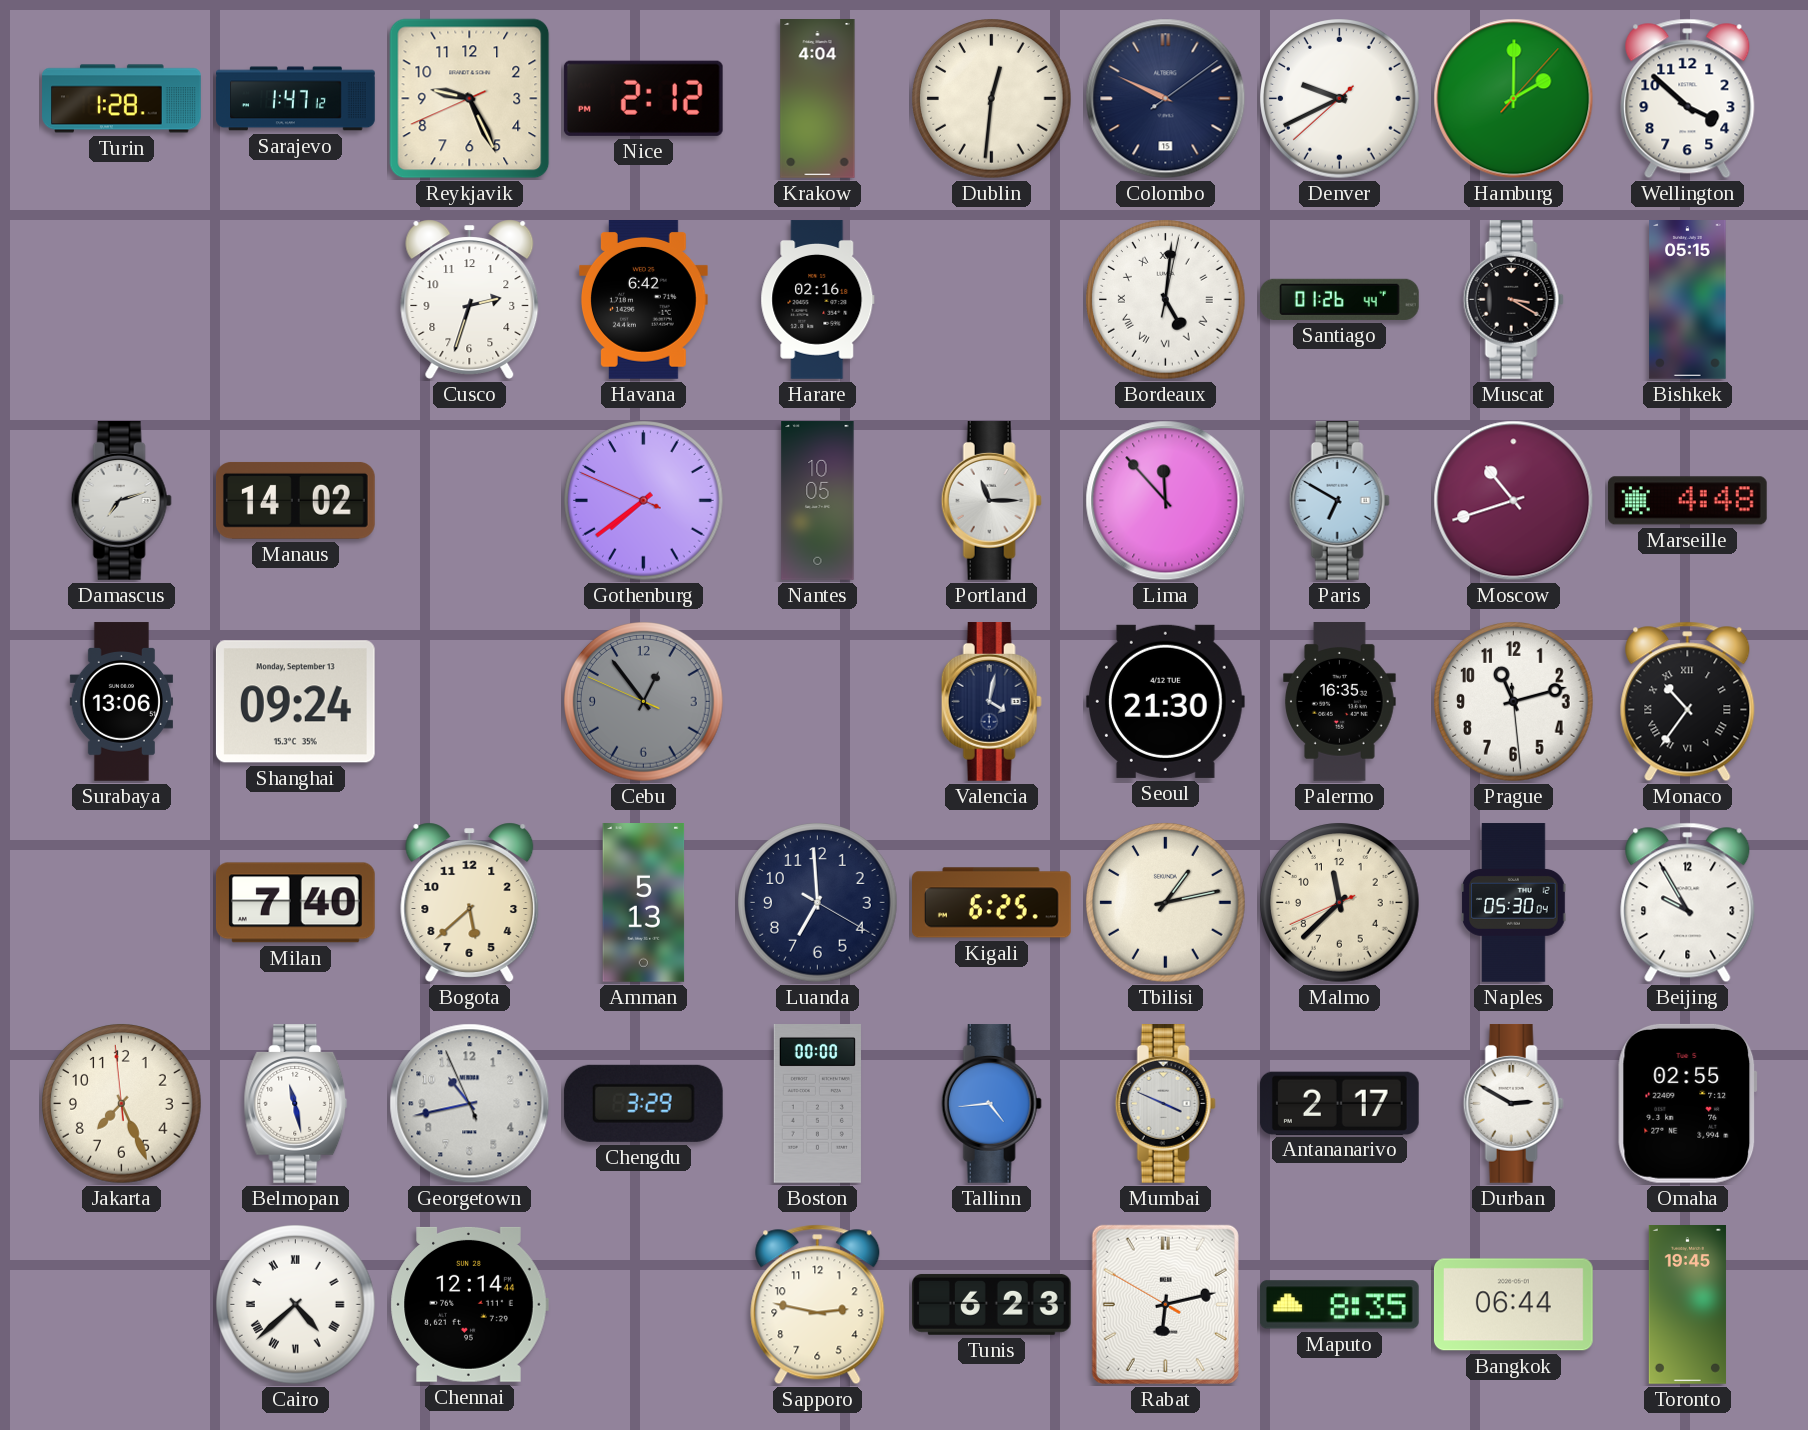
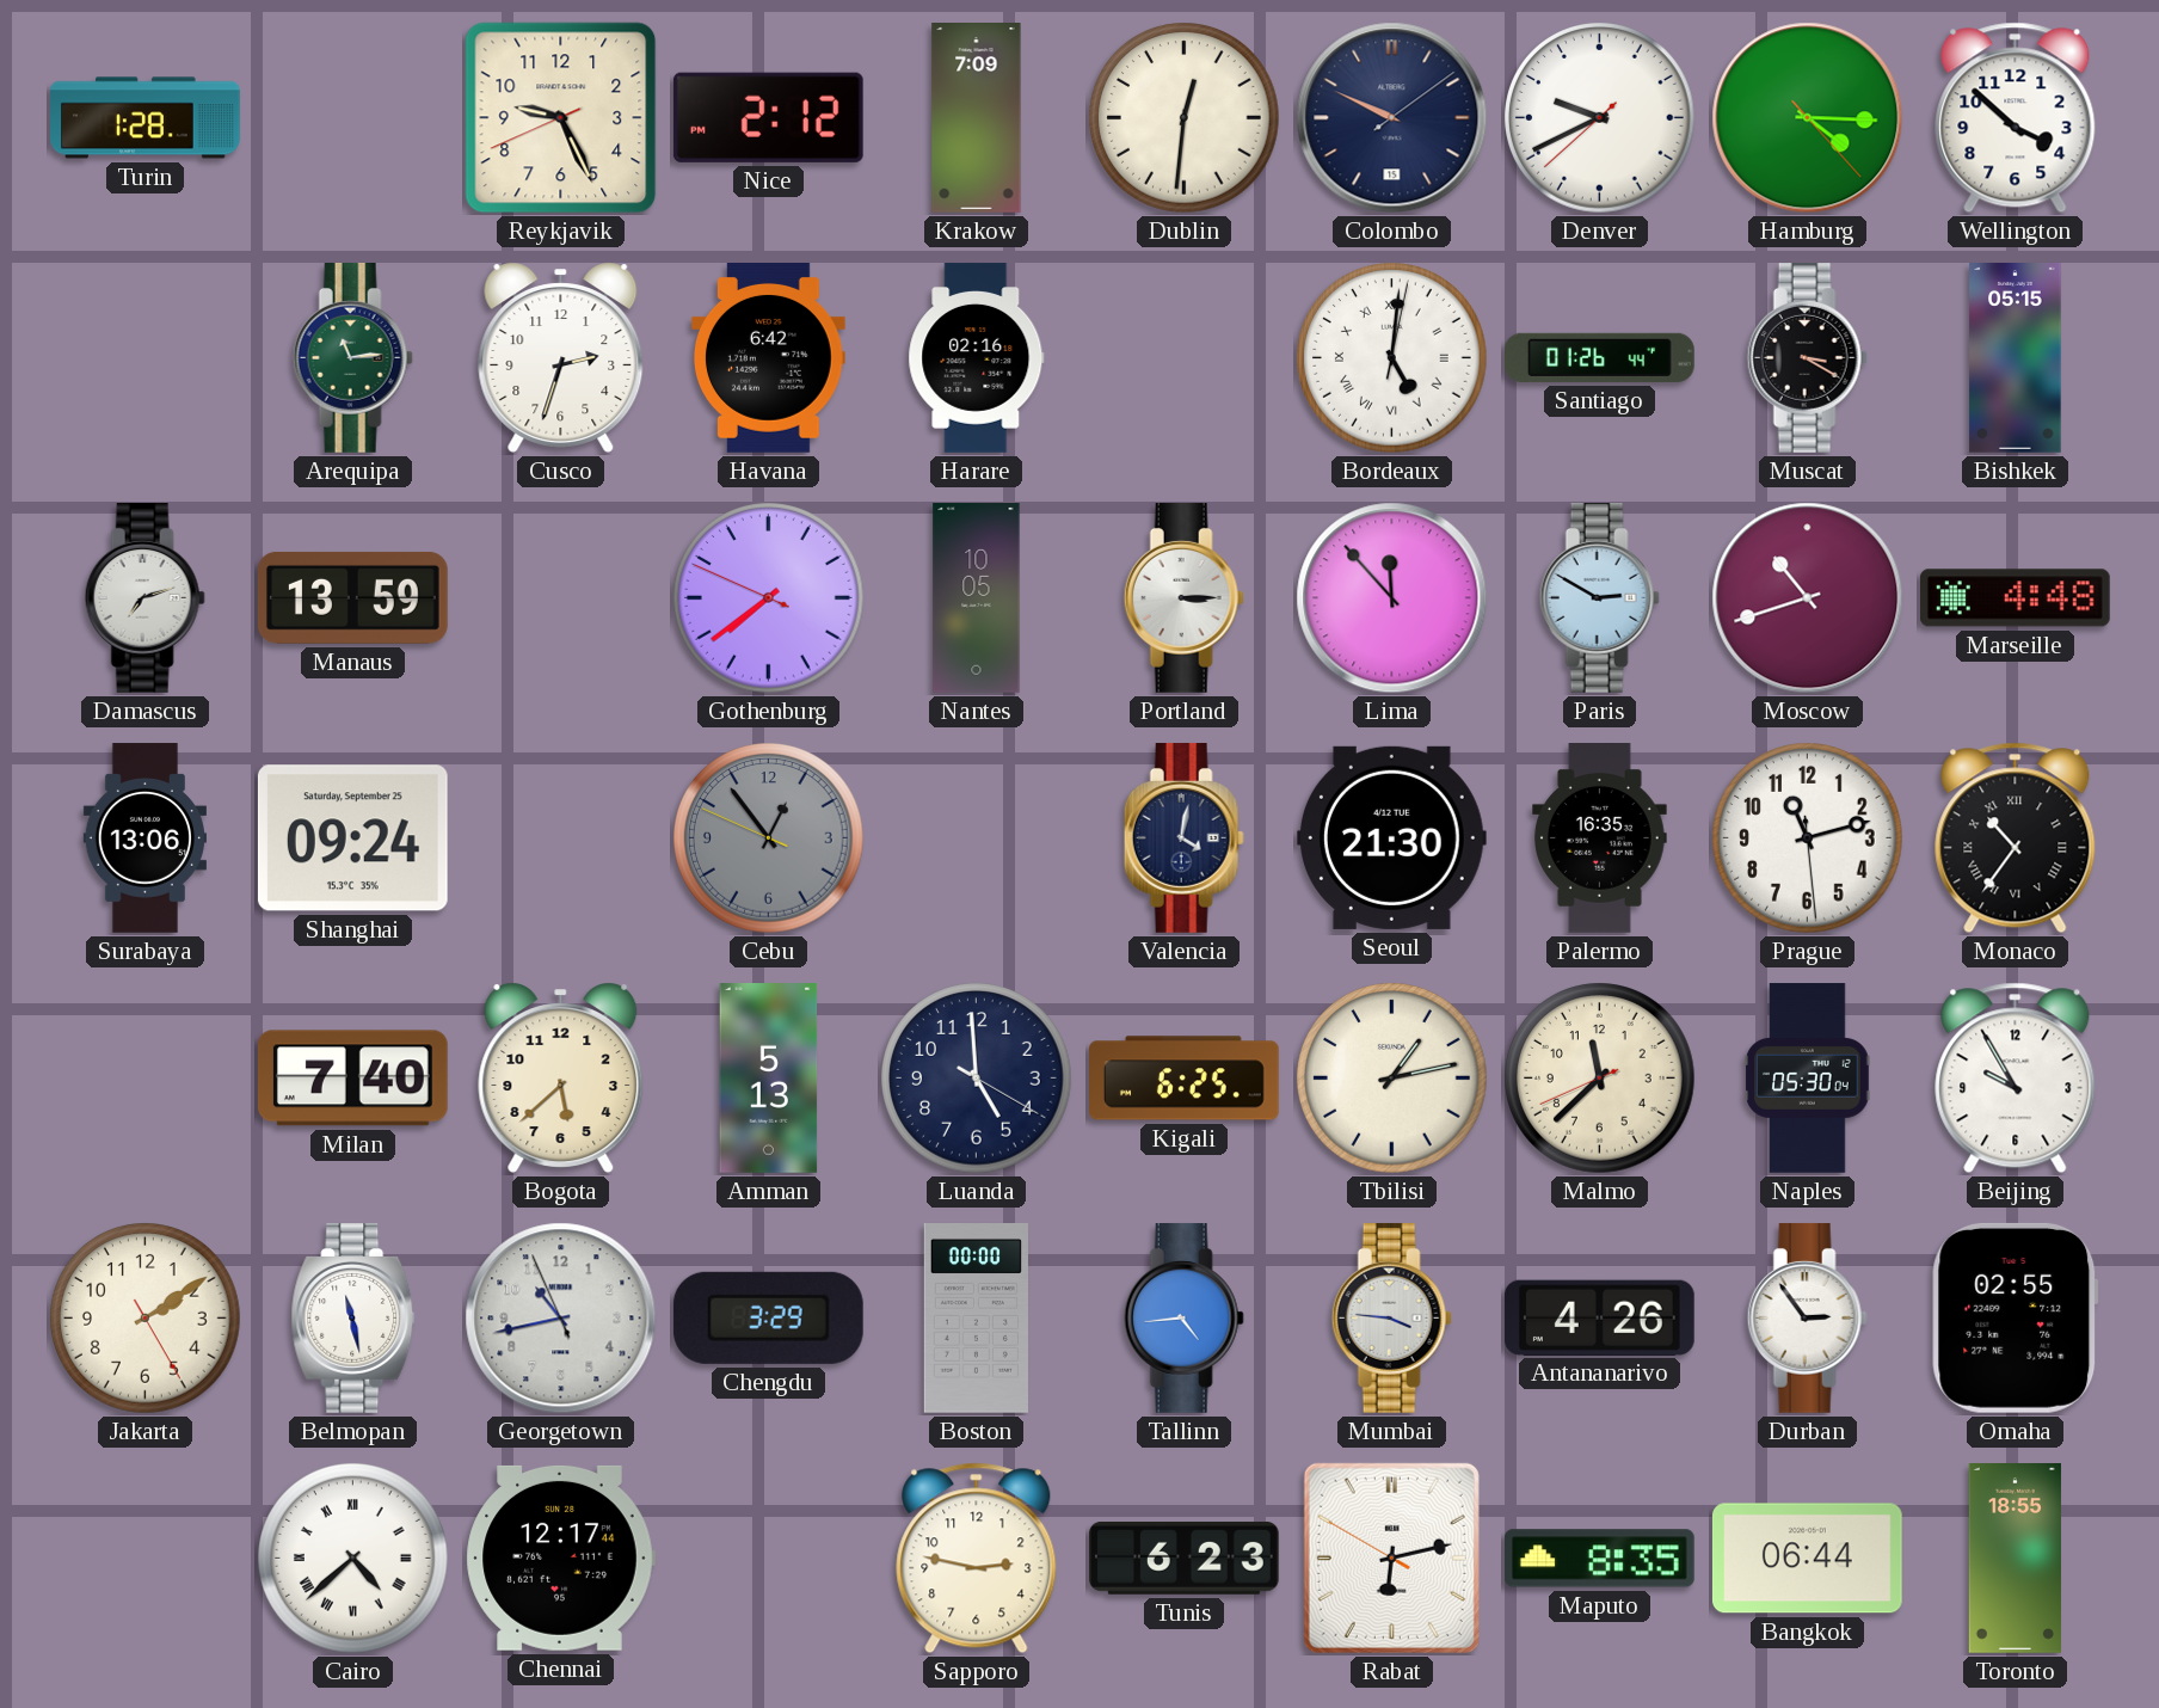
Sarajevo: 1:47 -> none
Krakow: 4:04 -> 7:09
Hamburg: 2:00 -> 4:15
Arequipa: none -> 11:14
Manaus: 14:02 -> 13:59
Portland: 11:15 -> 3:15
Paris: 6:50 -> 2:50
Shanghai date: Monday, September 13 -> Saturday, September 25
Luanda: 6:59 -> 4:59
Jakarta: 7:25 -> 2:09
Mumbai: 3:49 -> 3:46
Antananarivo: 2:17 -> 4:26
Durban: 2:50 -> 2:54
Chennai: 12:14 -> 12:17
Toronto: 19:45 -> 18:55
